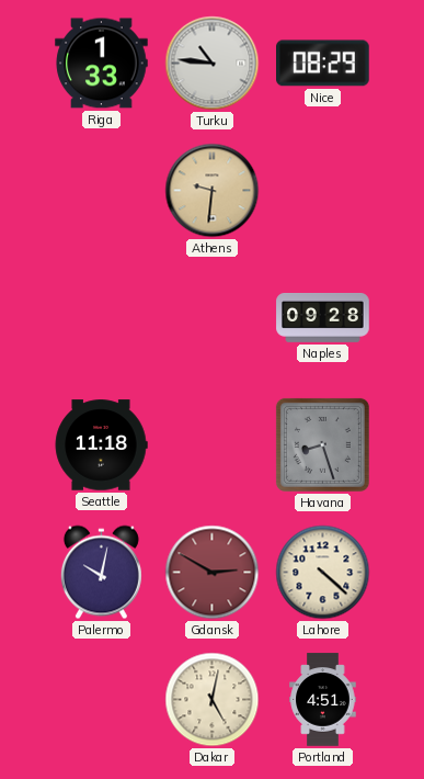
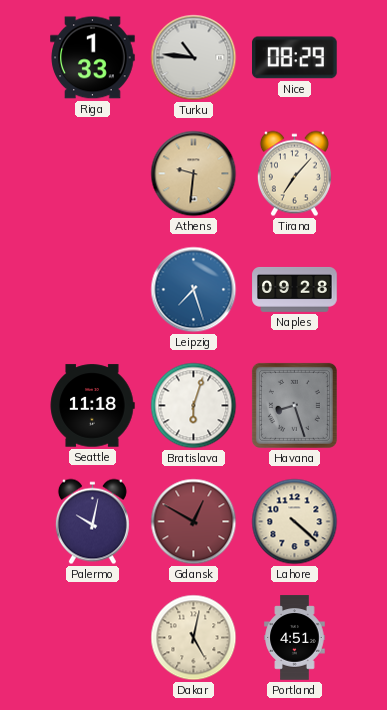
Tirana: none -> 7:07
Leipzig: none -> 7:27
Bratislava: none -> 6:03
Gdansk: 2:50 -> 12:50
